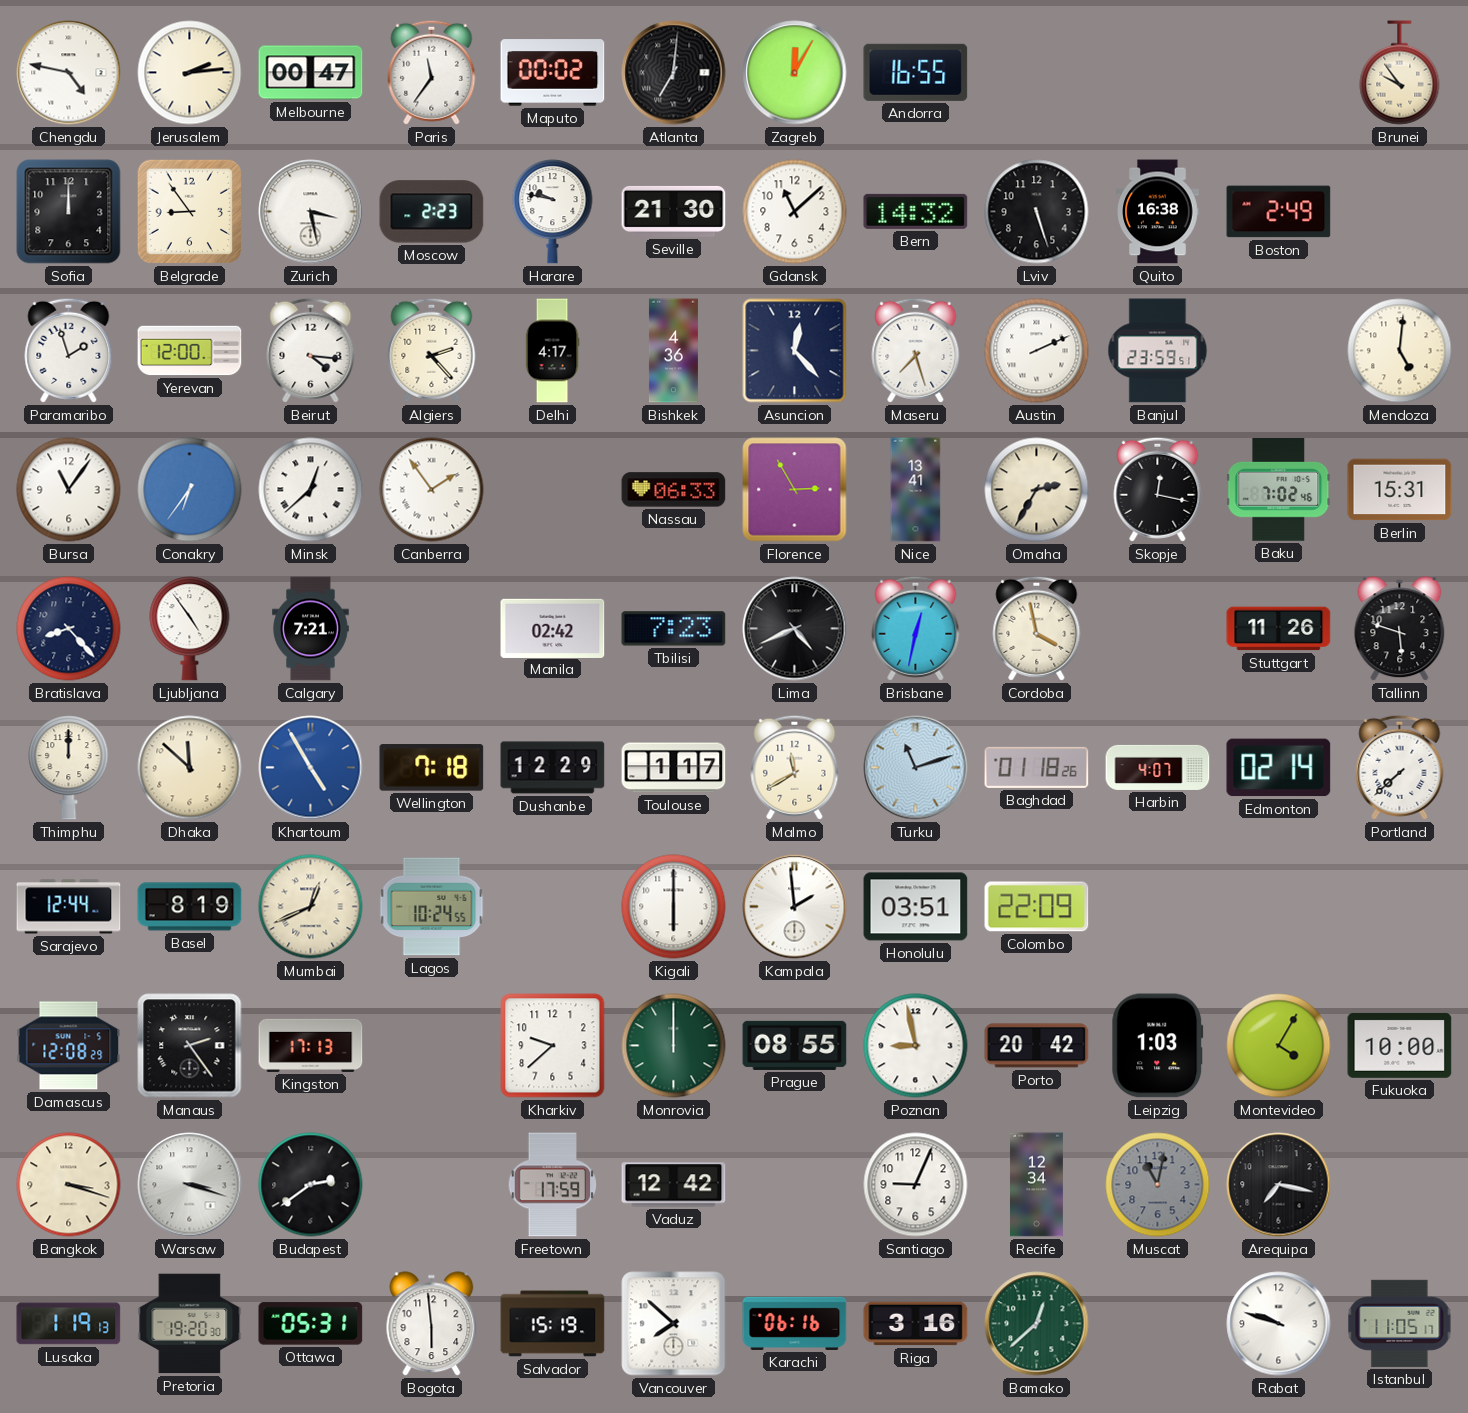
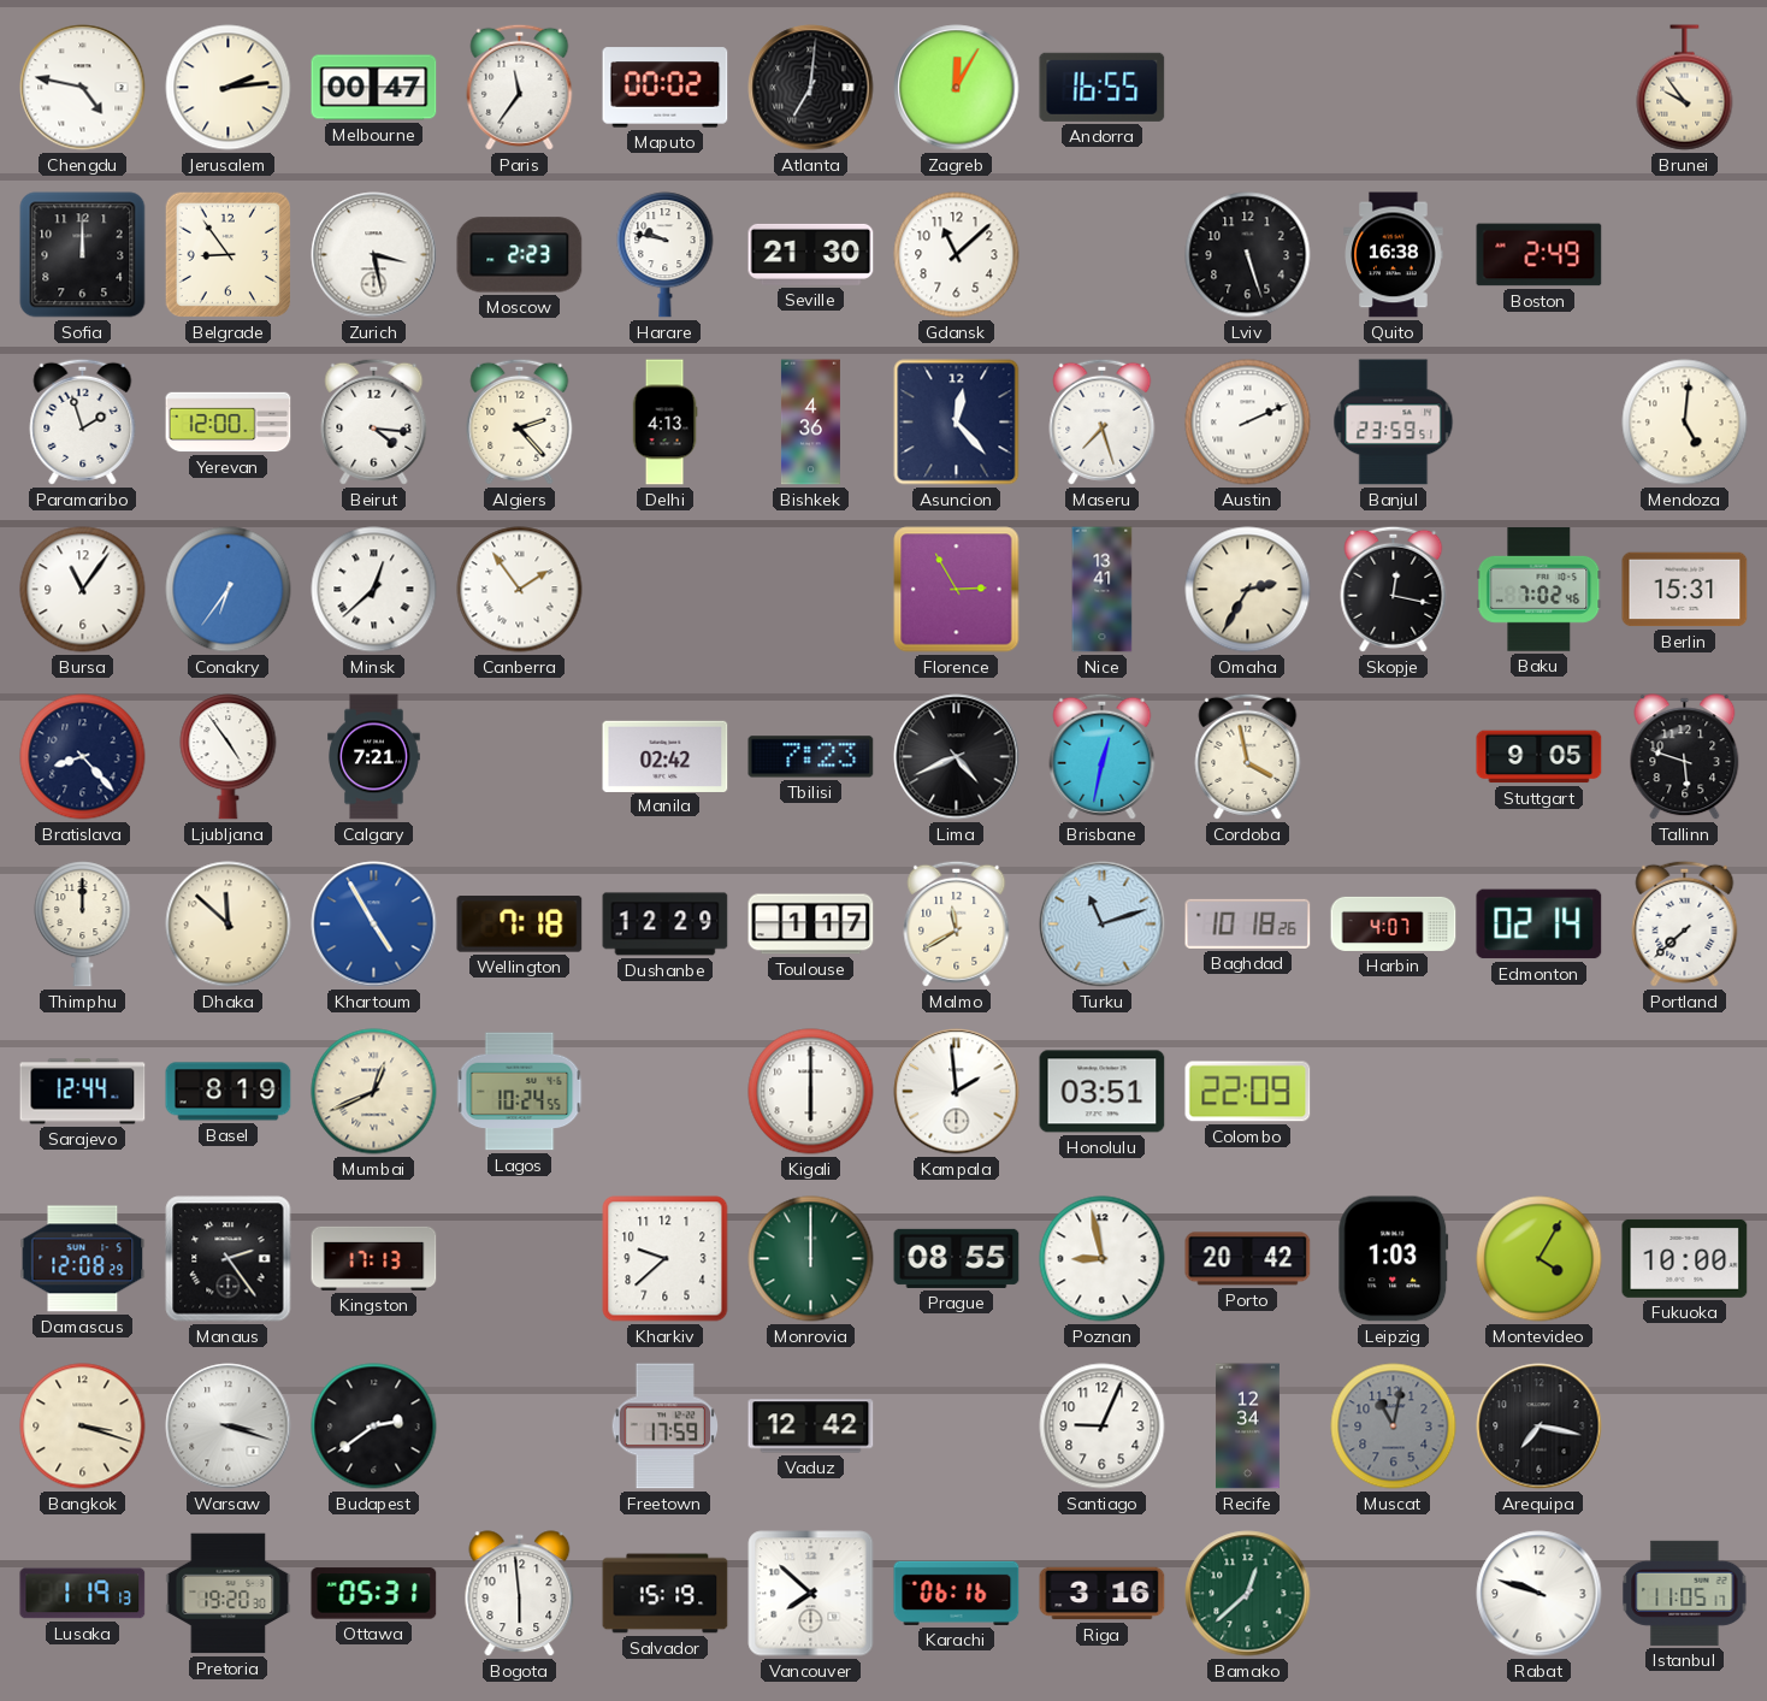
Bern: 14:32 -> none
Delhi: 4:17 -> 4:13
Nassau: 06:33 -> none
Stuttgart: 11:26 -> 9:05
Baghdad: 01:18 -> 10:18
